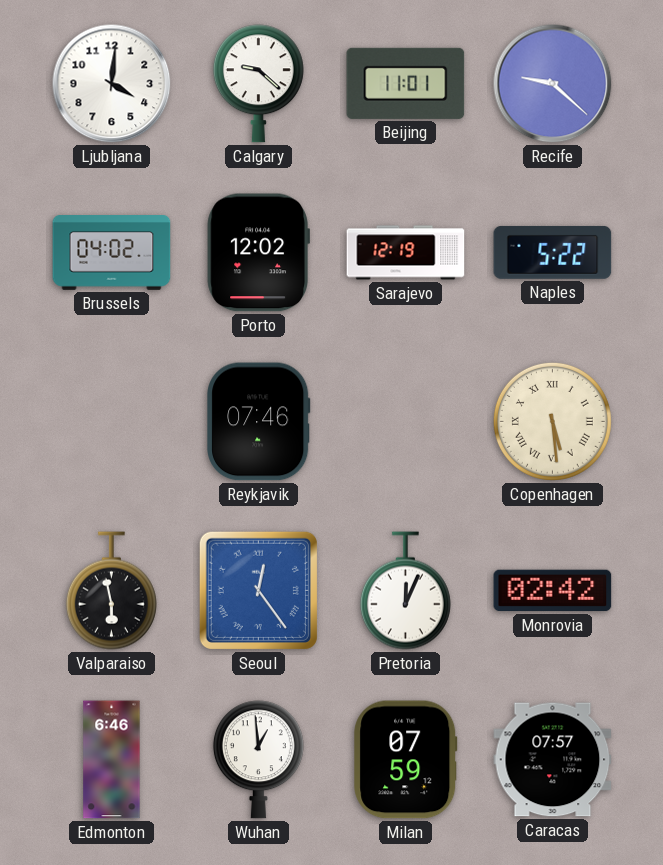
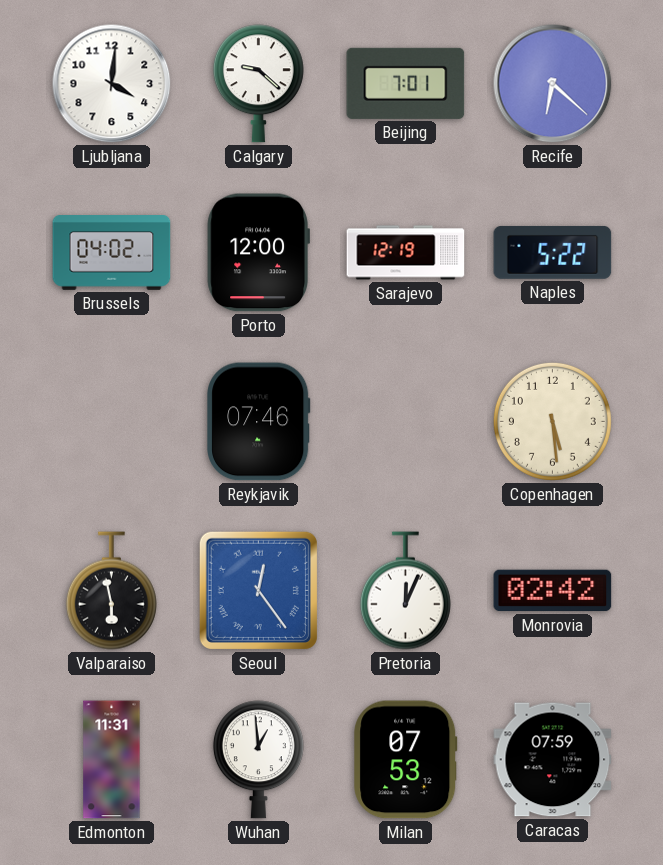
Beijing: 11:01 -> 7:01
Recife: 9:22 -> 6:22
Porto: 12:02 -> 12:00
Copenhagen numerals: Roman -> Arabic
Edmonton: 6:46 -> 11:31
Milan: 07:59 -> 07:53
Caracas: 07:57 -> 07:59
